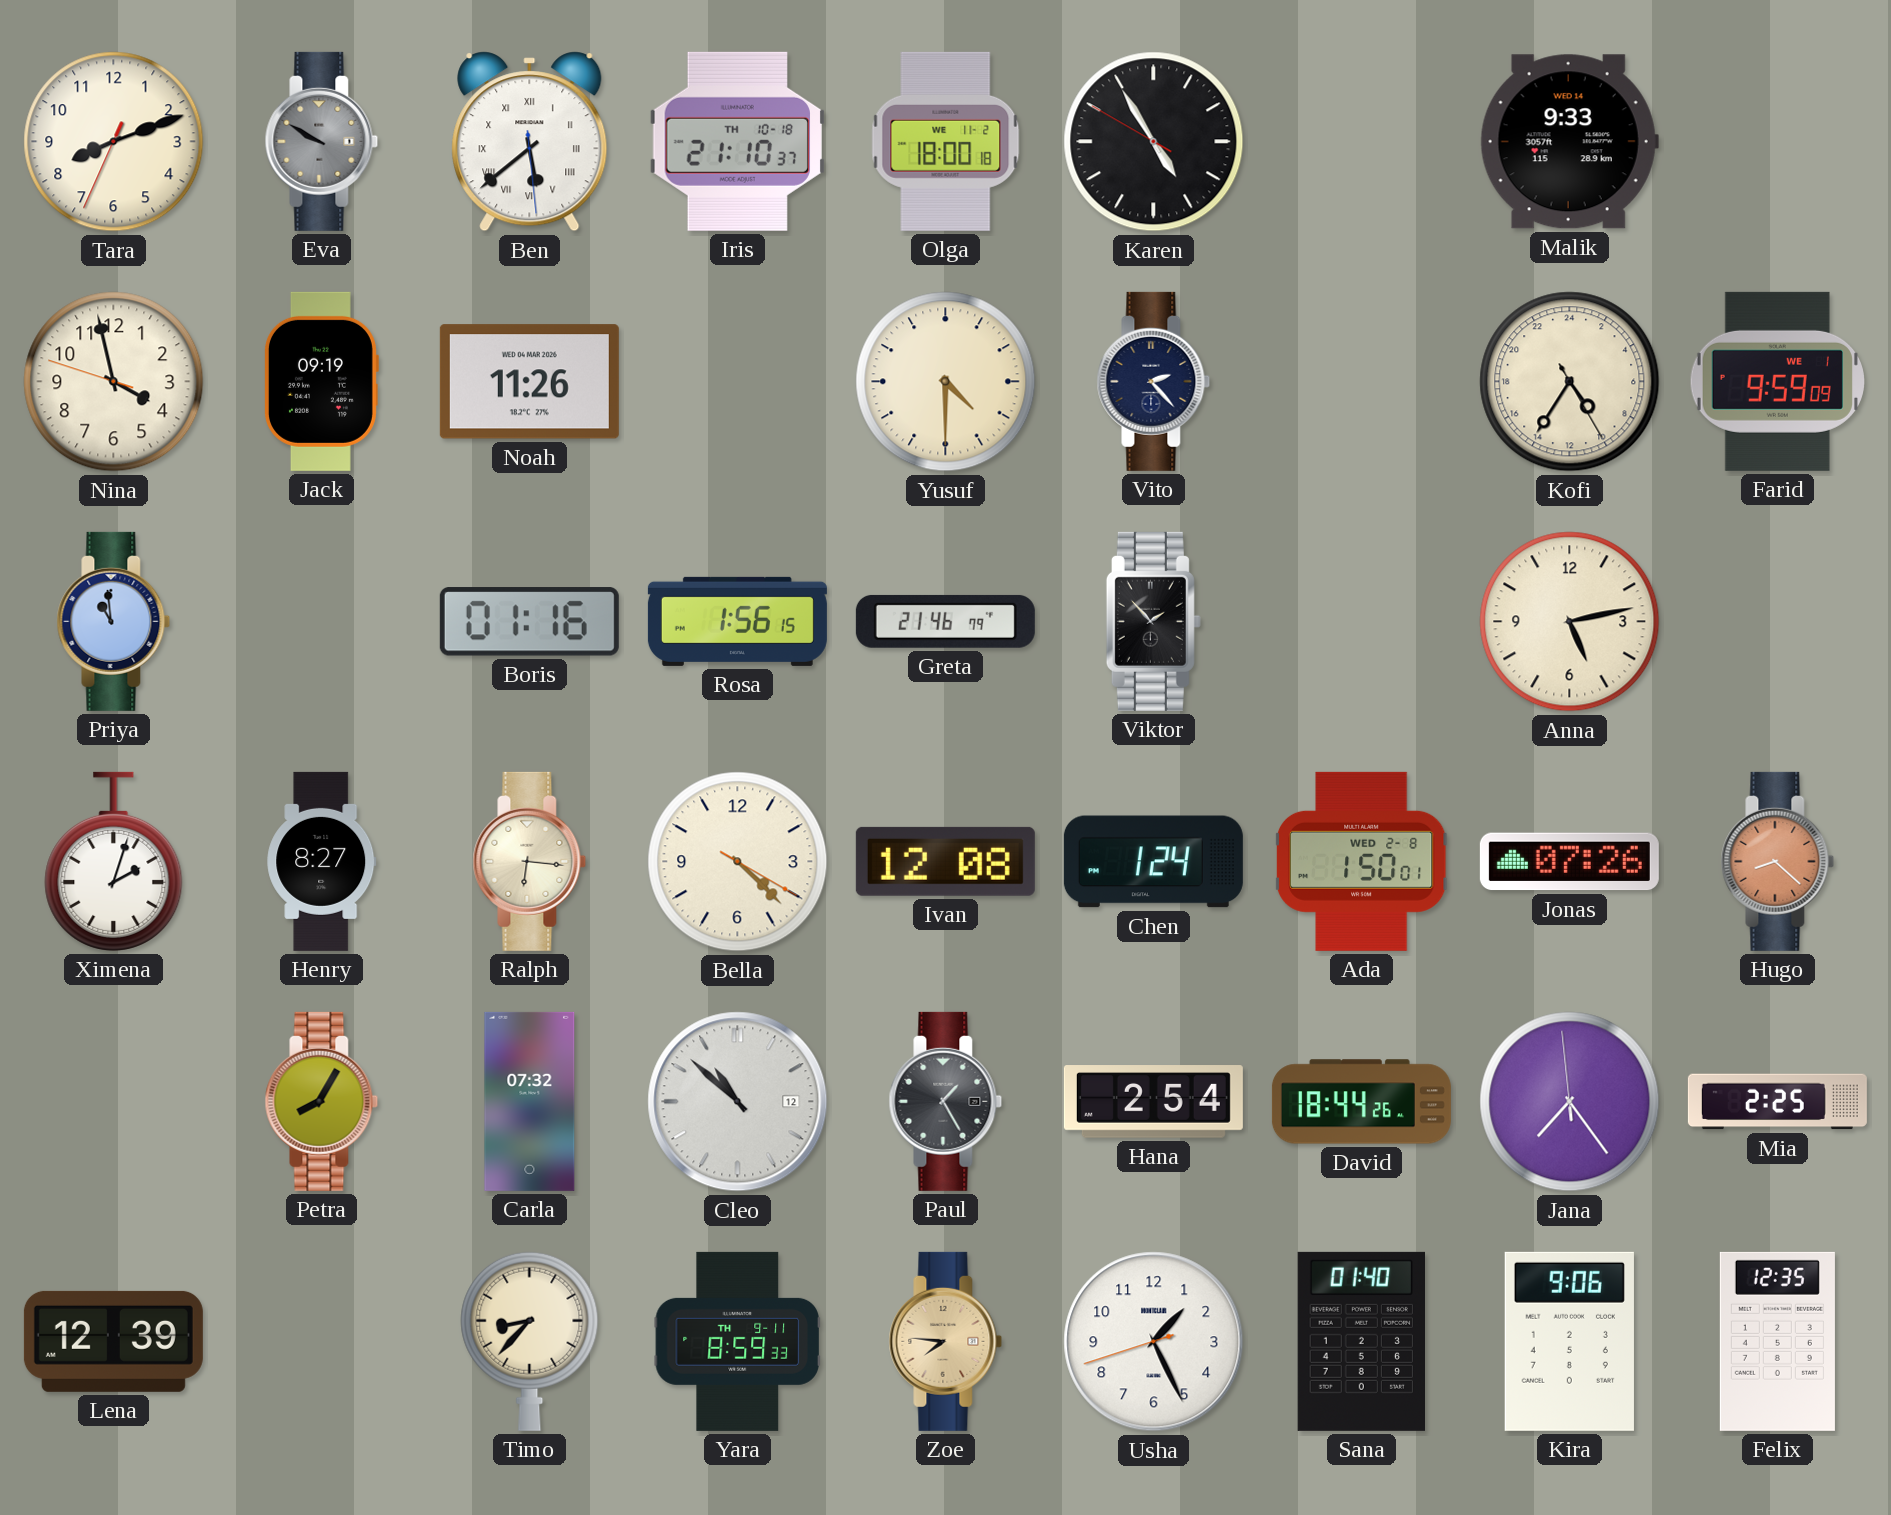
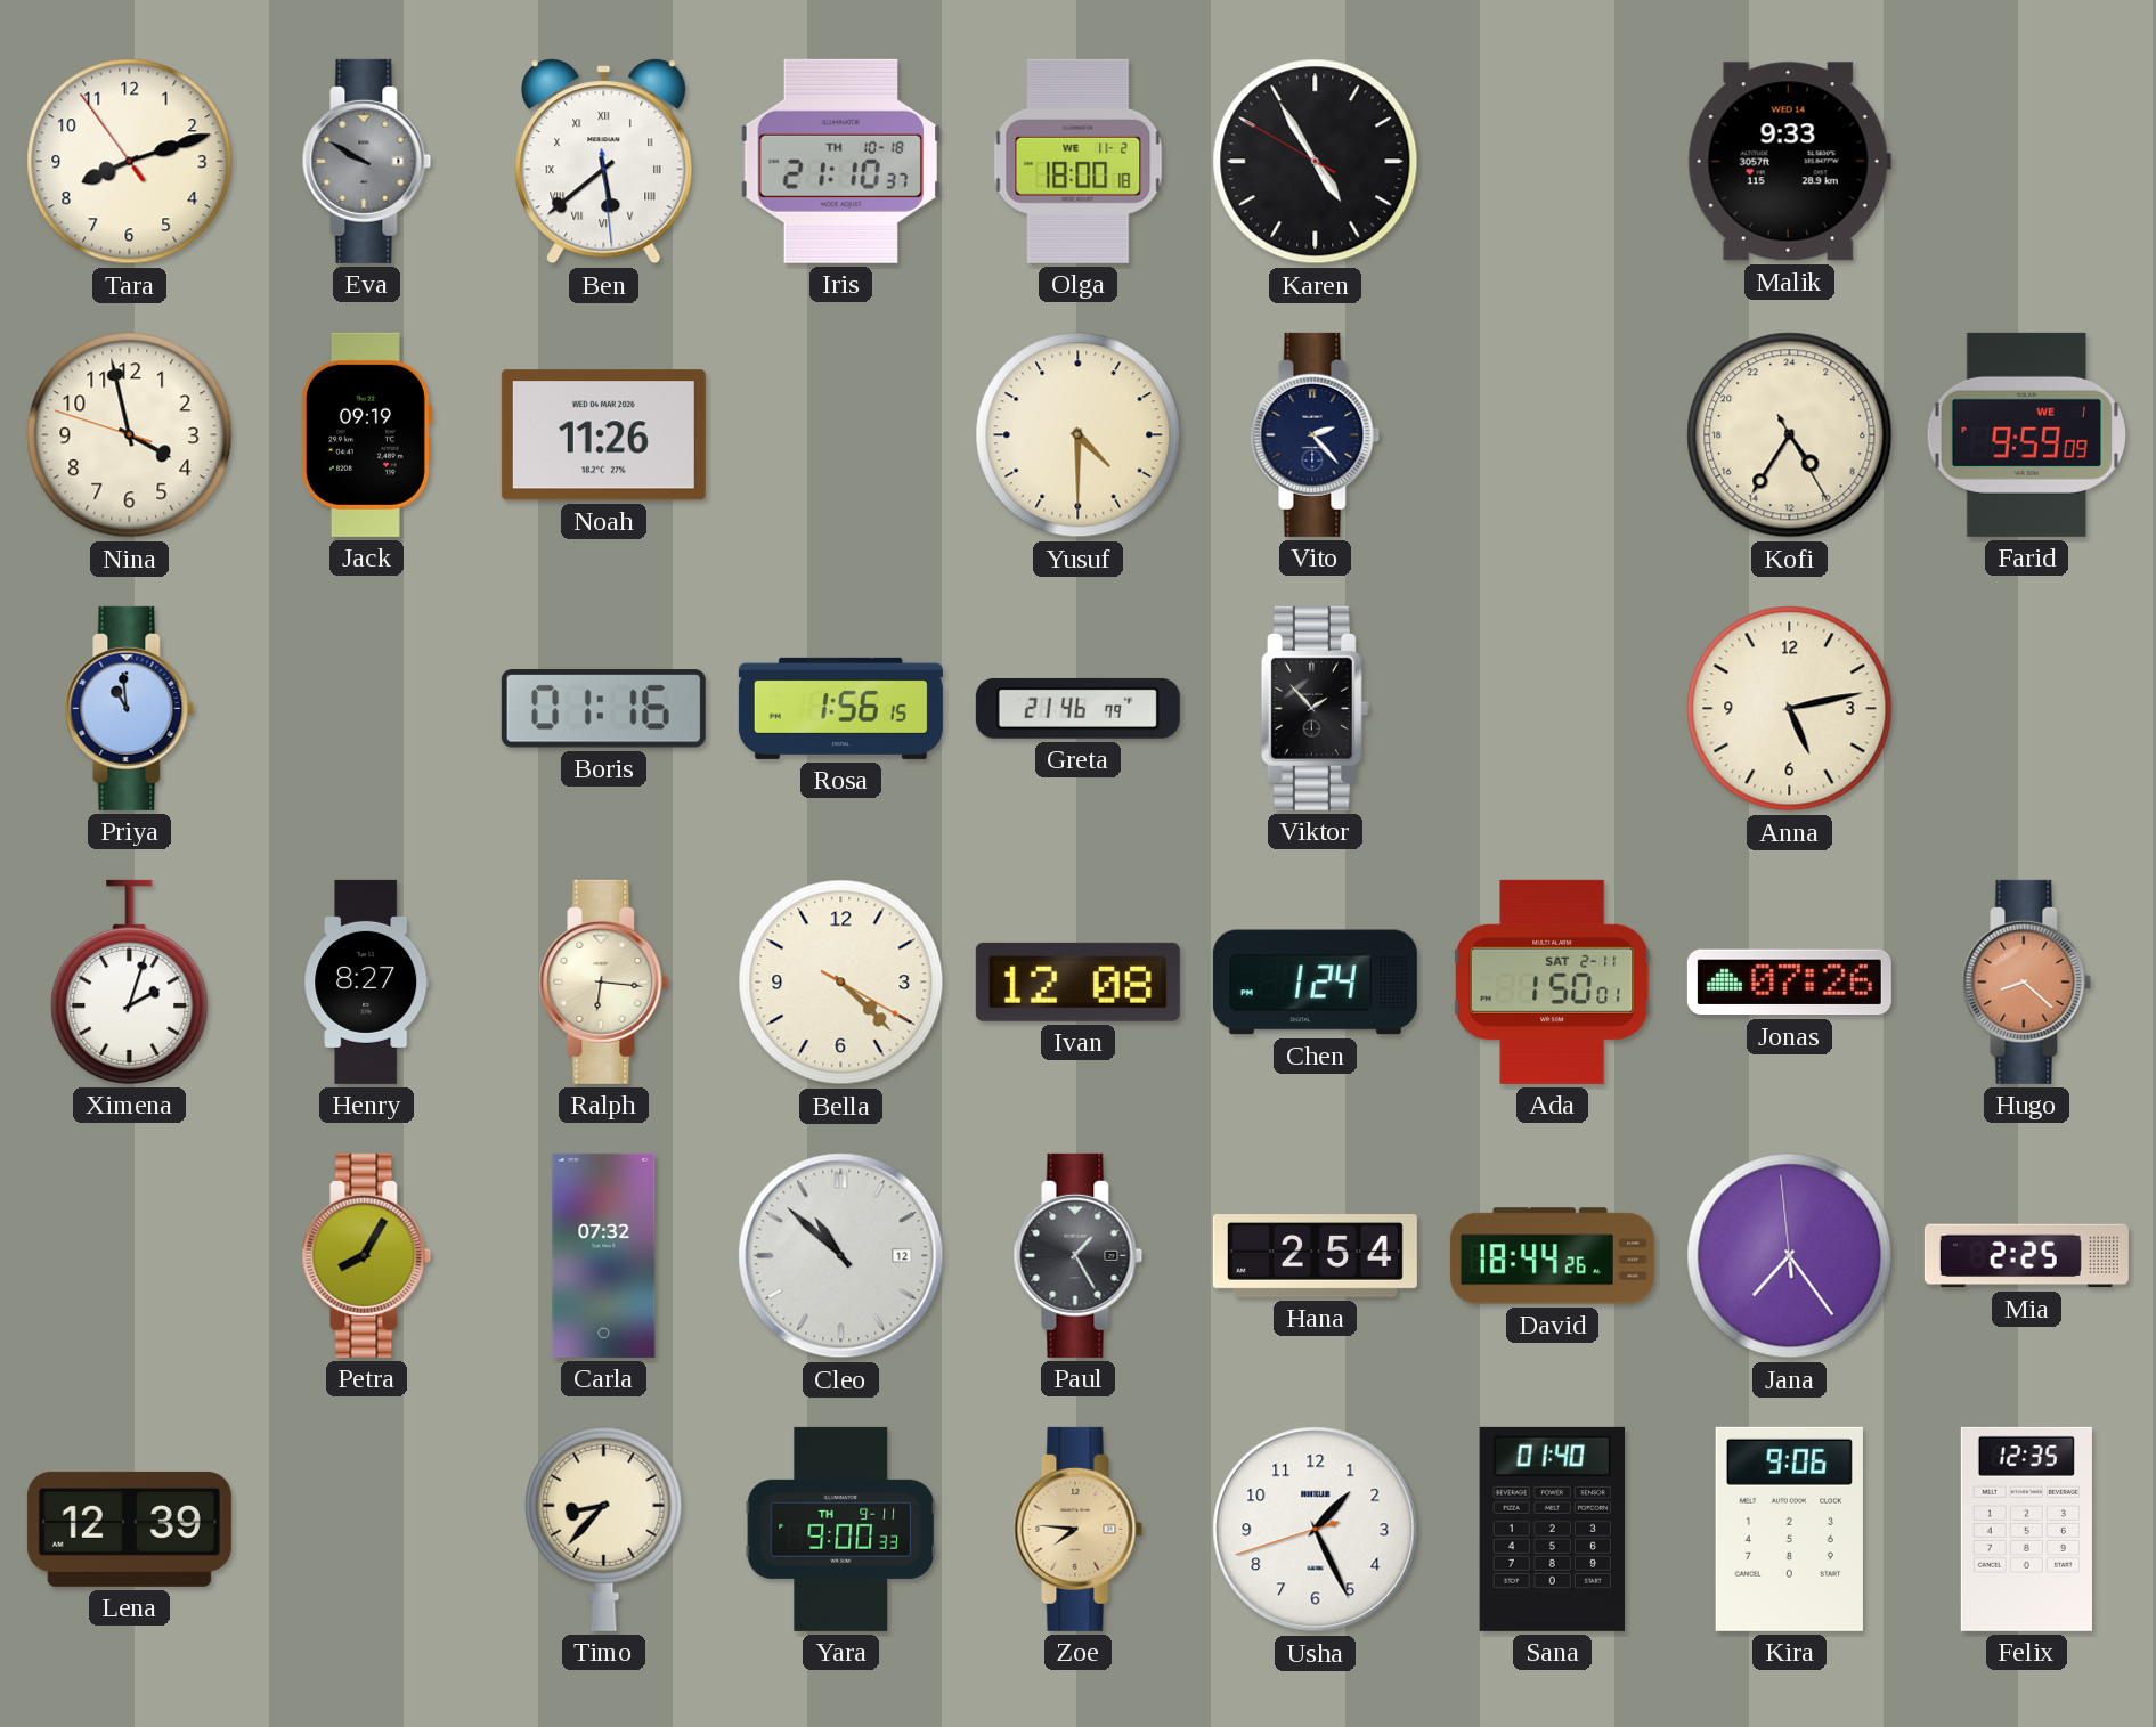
Tara: 8:11:34 -> 8:11:54
Ada date: WED 2-8 -> SAT 2-11
Yara: 8:59 -> 9:00
